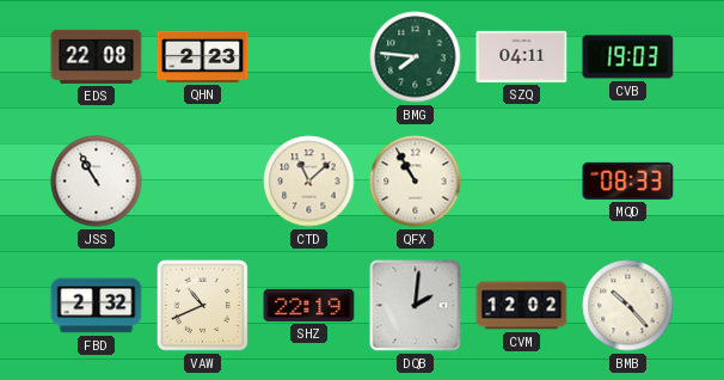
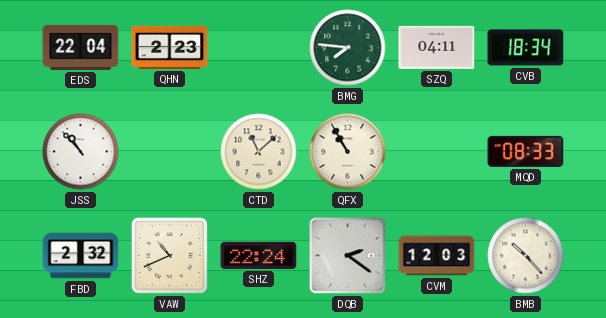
EDS: 22:08 -> 22:04
CVB: 19:03 -> 18:34
JSS: 10:55 -> 10:53
SHZ: 22:19 -> 22:24
DQB: 2:01 -> 2:21
CVM: 12:02 -> 12:03
